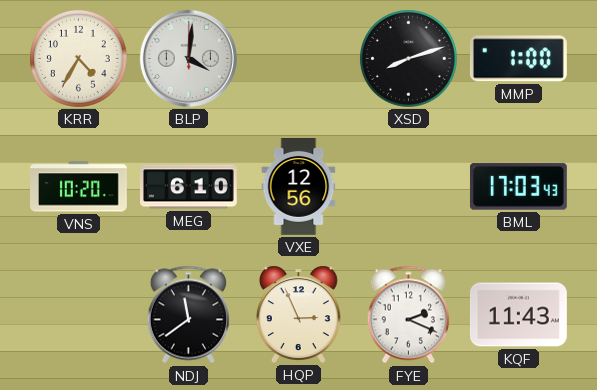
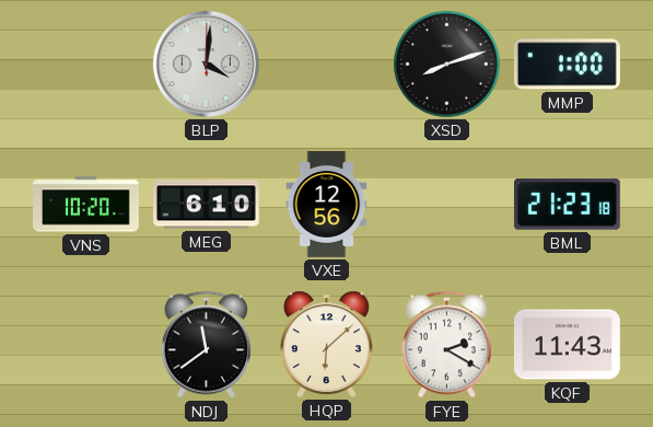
KRR: 4:35 -> none
BML: 17:03 -> 21:23
HQP: 2:56 -> 6:08
FYE: 2:19 -> 2:20
